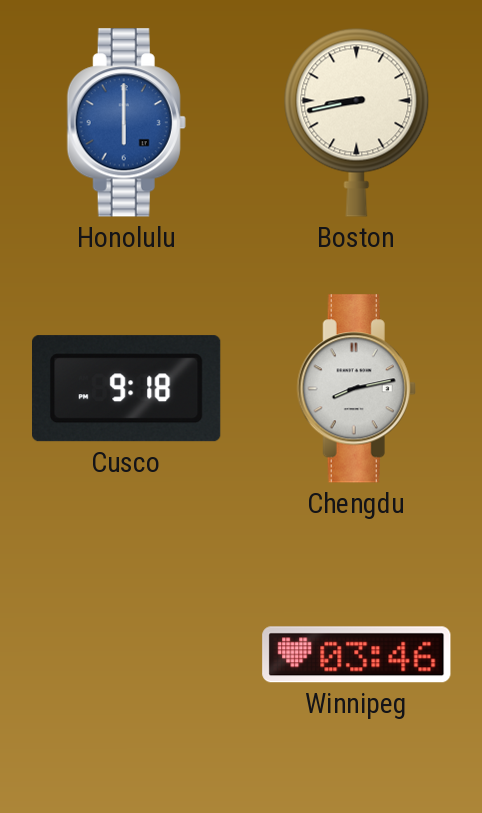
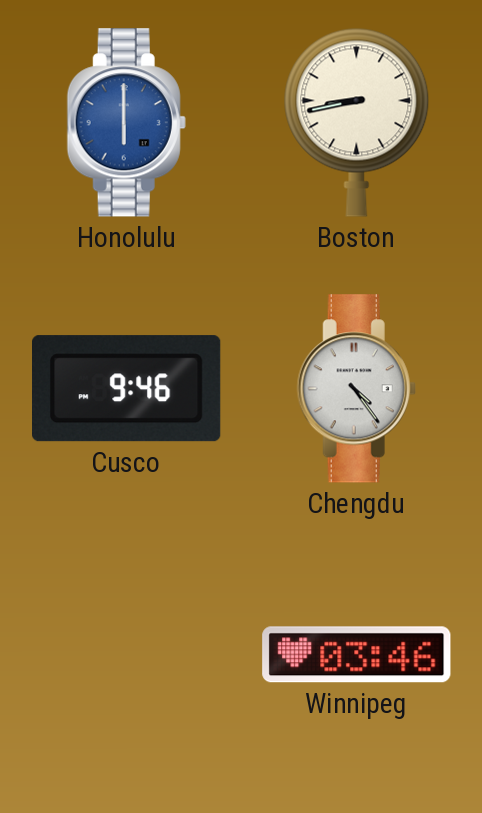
Cusco: 9:18 -> 9:46
Chengdu: 8:13 -> 4:24
